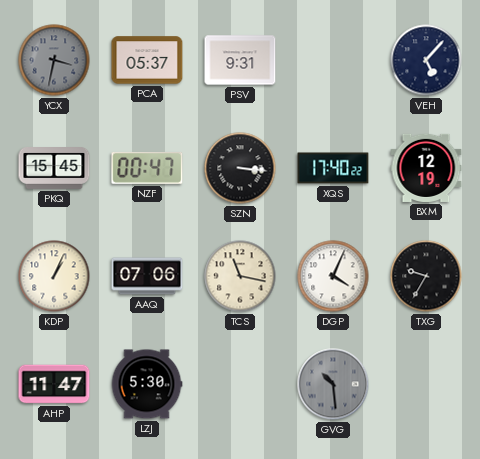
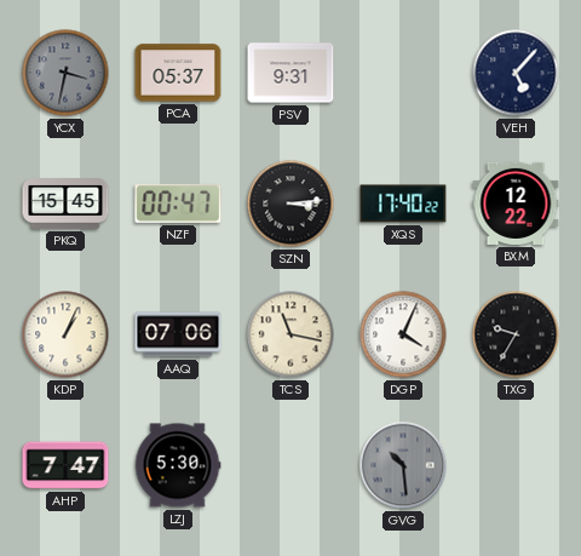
SZN: 3:16 -> 3:14
BXM: 12:19 -> 12:22
AHP: 11:47 -> 7:47
